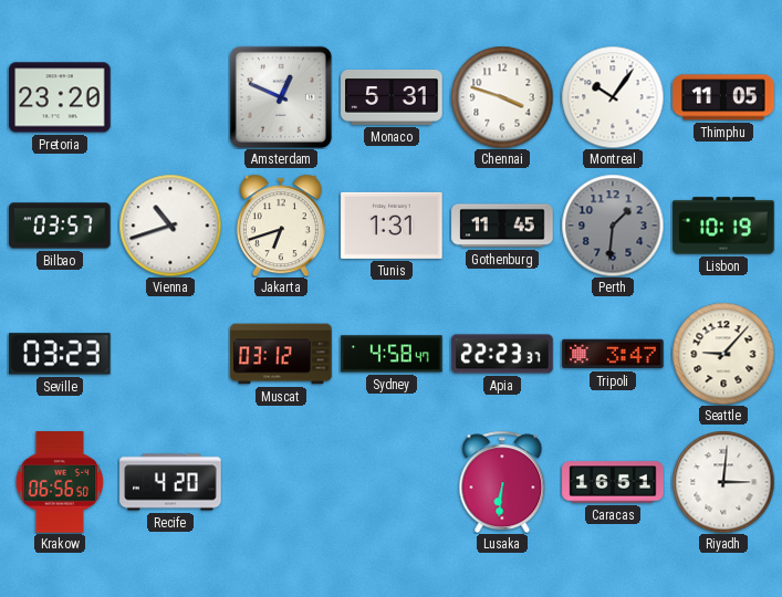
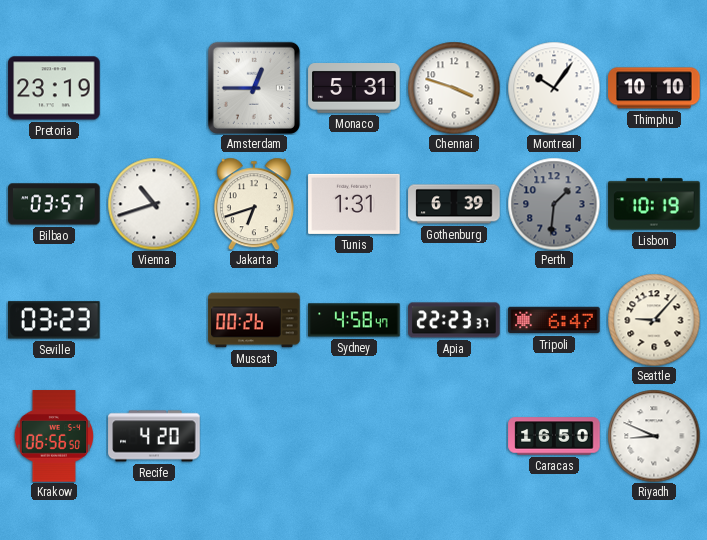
Pretoria: 23:20 -> 23:19
Amsterdam: 12:49 -> 12:45
Thimphu: 11:05 -> 10:10
Gothenburg: 11:45 -> 6:39
Muscat: 03:12 -> 00:26
Tripoli: 3:47 -> 6:47
Lusaka: 6:31 -> none
Caracas: 16:51 -> 16:50
Riyadh: 3:01 -> 8:49
